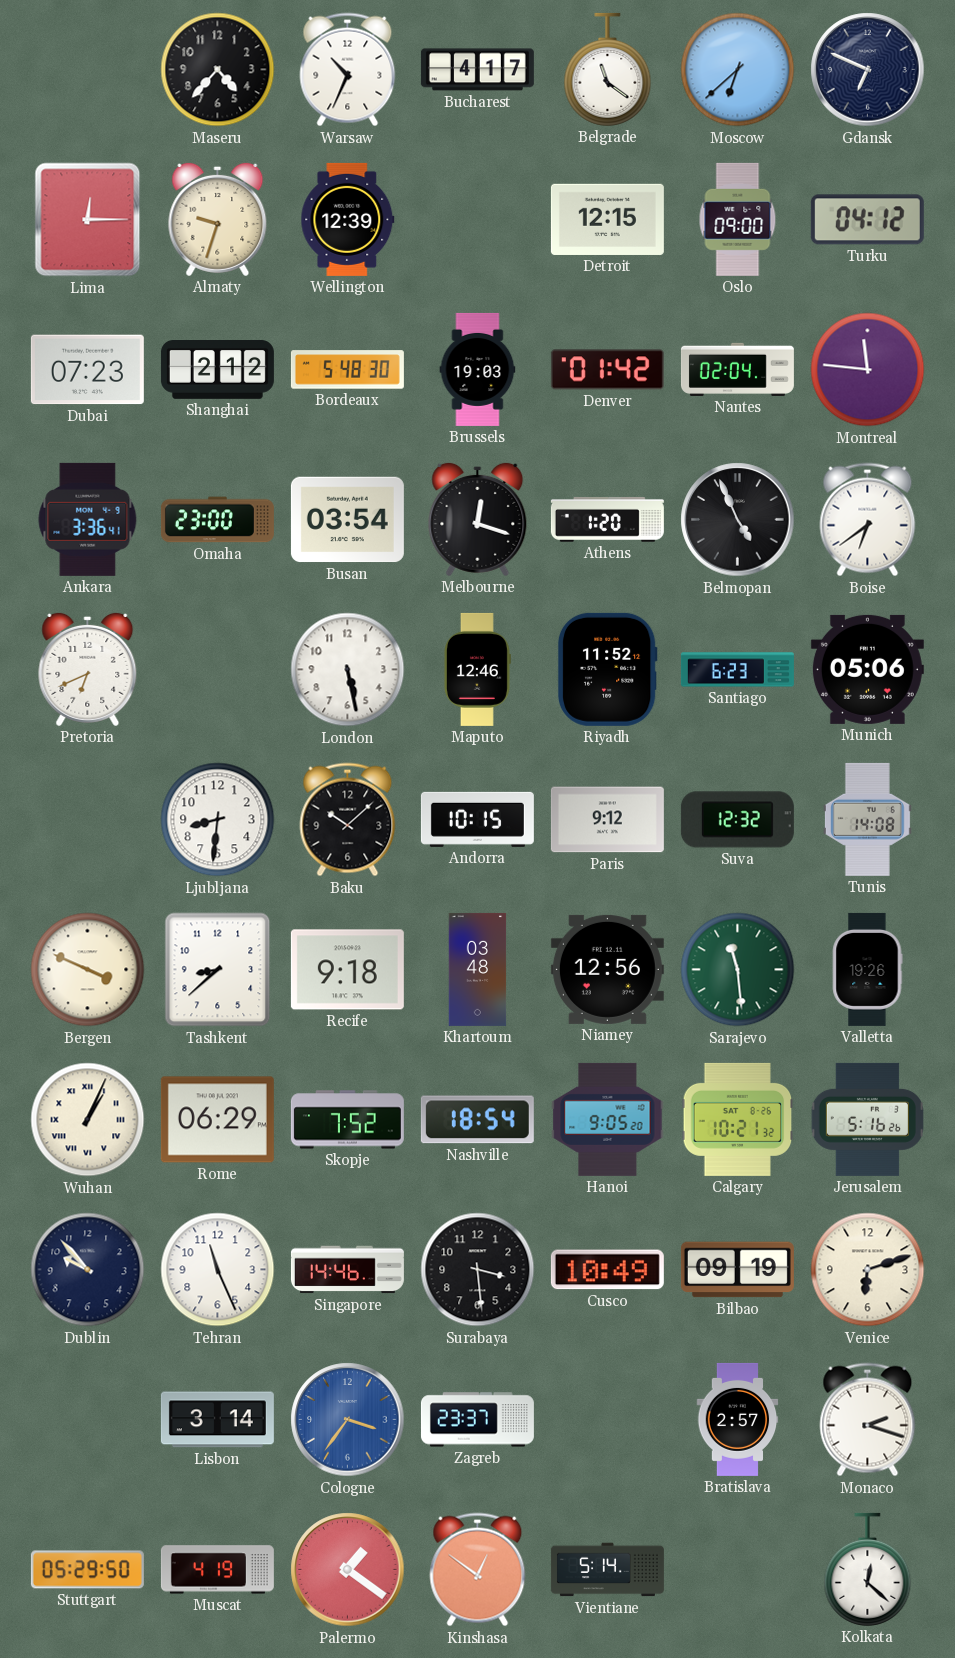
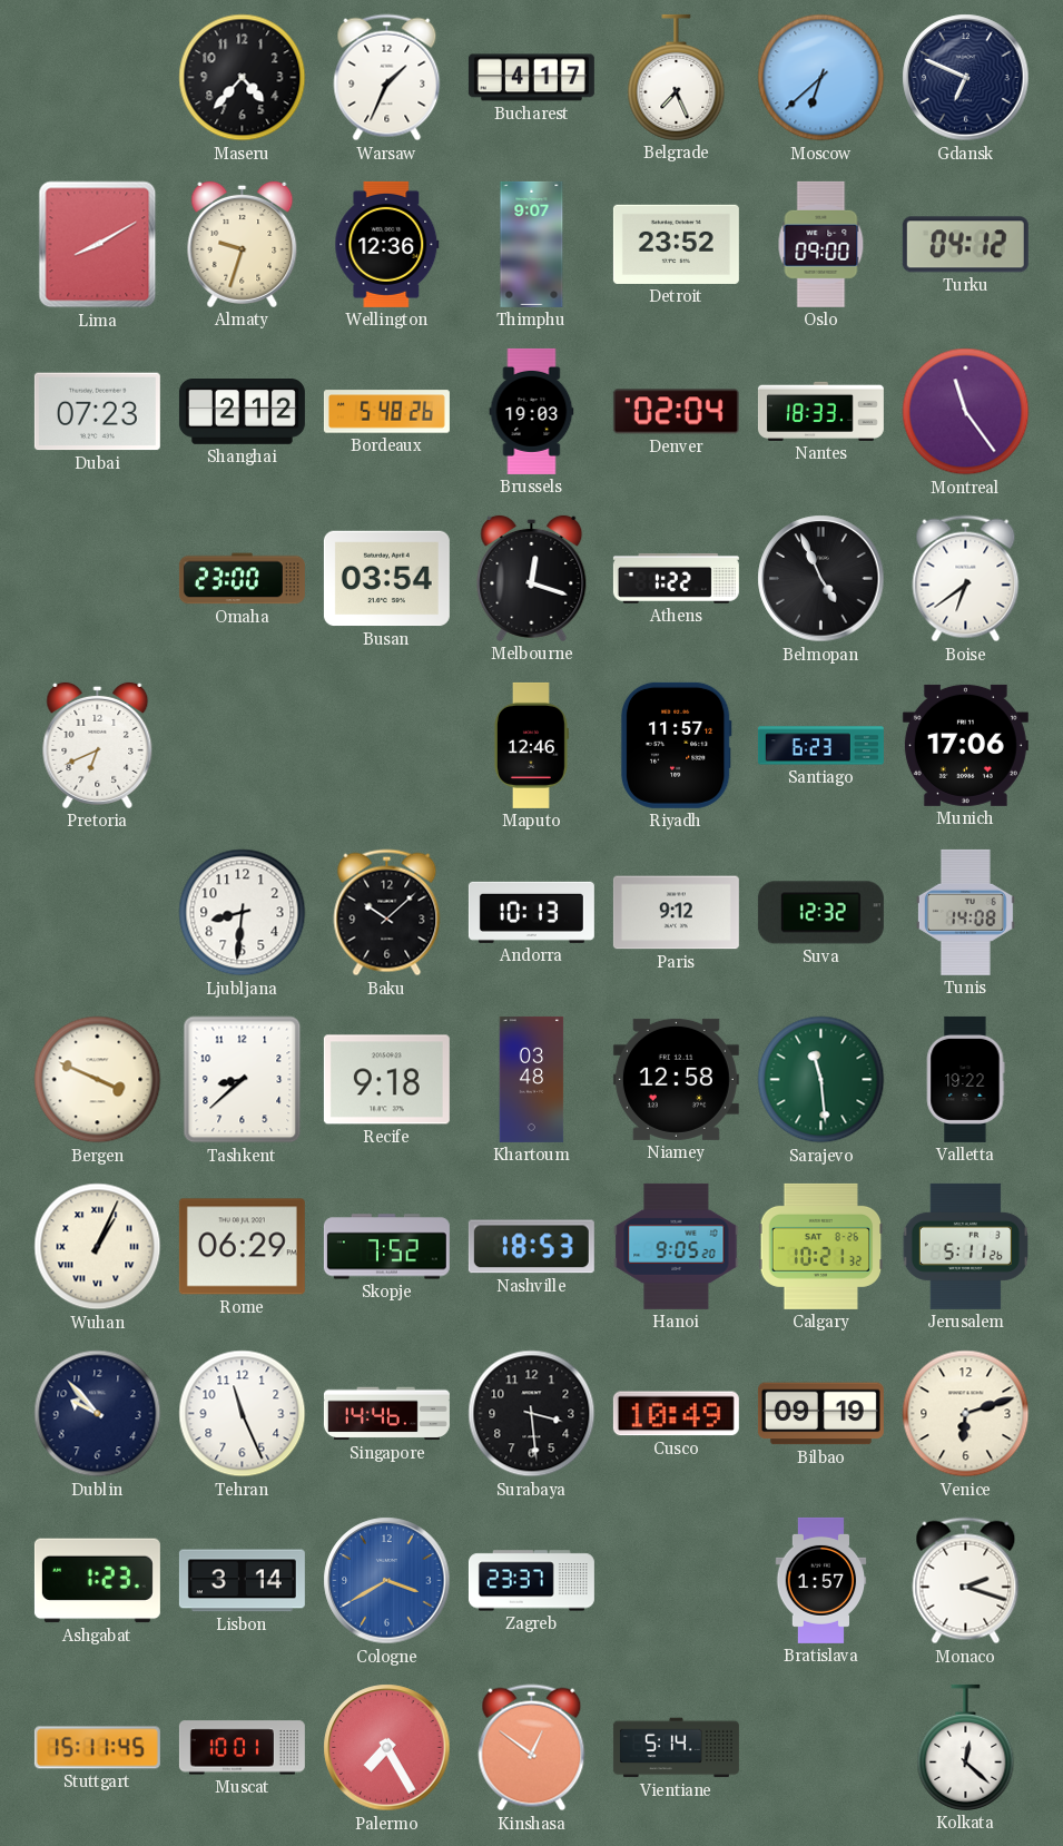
Warsaw: 10:34 -> 1:34
Belgrade: 11:21 -> 7:26
Lima: 12:15 -> 8:10
Wellington: 12:39 -> 12:36
Thimphu: none -> 9:07
Detroit: 12:15 -> 23:52
Bordeaux: 5:48:30 -> 5:48:26
Denver: 01:42 -> 02:04
Nantes: 02:04 -> 18:33
Montreal: 11:46 -> 11:24
Ankara: 3:36 -> none
Athens: 1:20 -> 1:22
London: 5:28 -> none
Riyadh: 11:52 -> 11:57
Munich: 05:06 -> 17:06
Andorra: 10:15 -> 10:13
Niamey: 12:56 -> 12:58
Valletta: 19:26 -> 19:22
Nashville: 18:54 -> 18:53
Jerusalem: 5:16 -> 5:11
Ashgabat: none -> 1:23
Cologne: 3:36 -> 3:40
Bratislava: 2:57 -> 1:57
Stuttgart: 05:29 -> 15:11
Muscat: 4:19 -> 10:01
Palermo: 1:21 -> 7:25
